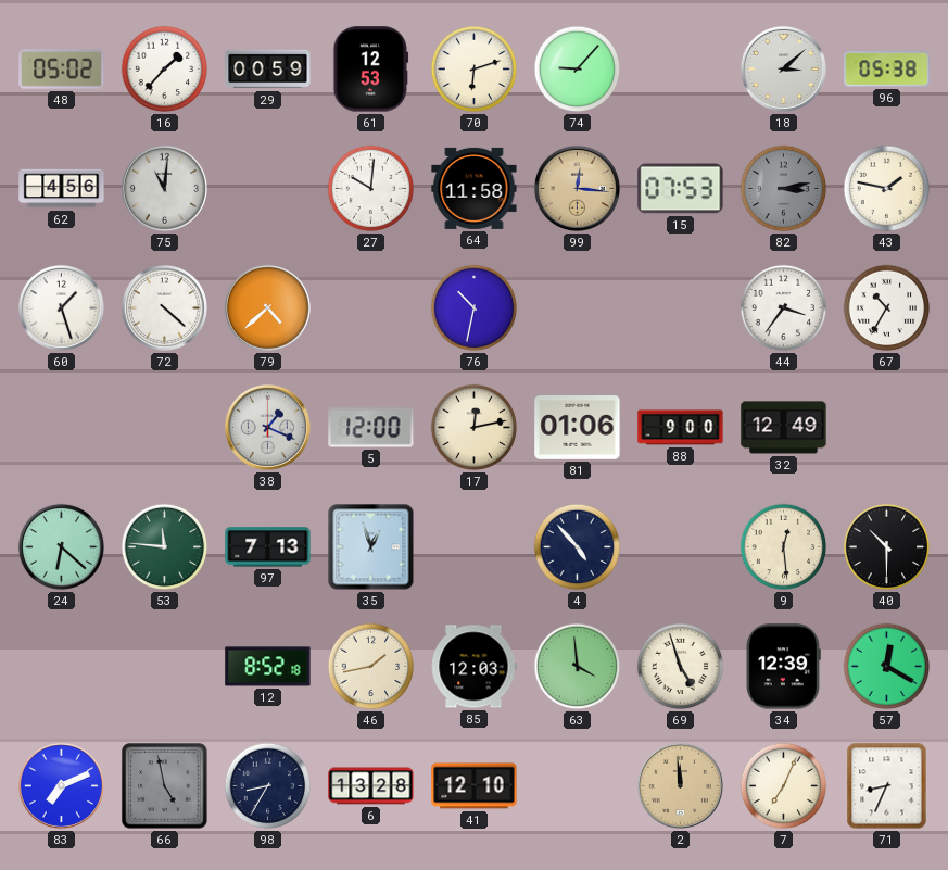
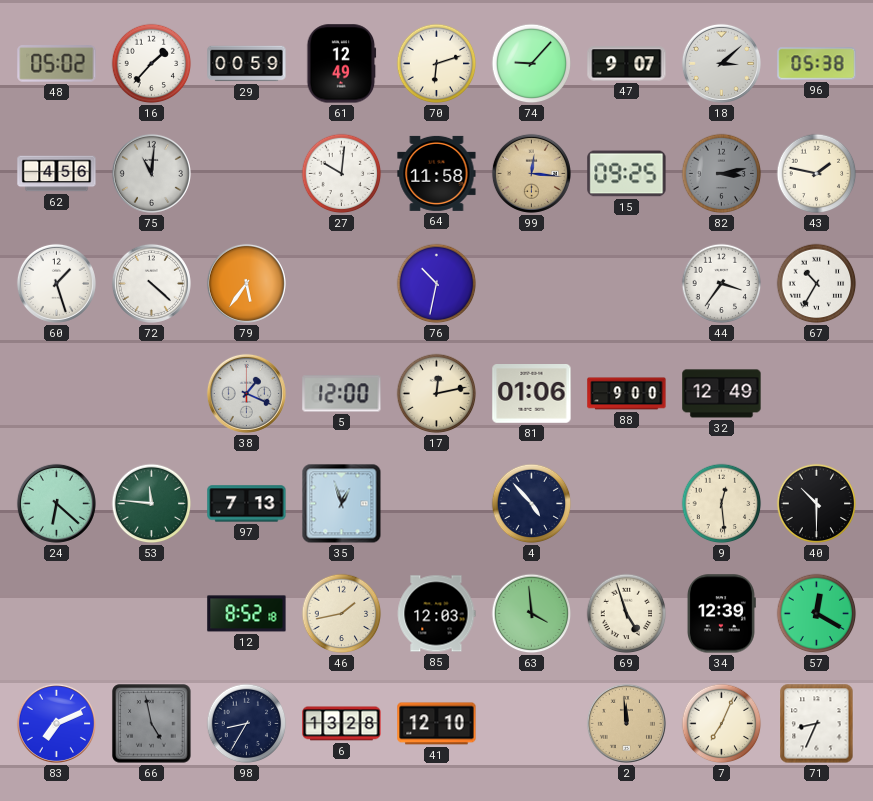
61: 12:53 -> 12:49
47: none -> 9:07
15: 07:53 -> 09:25
79: 4:38 -> 5:36
